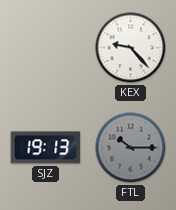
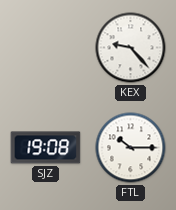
SJZ: 19:13 -> 19:08
FTL dial: grey -> white
